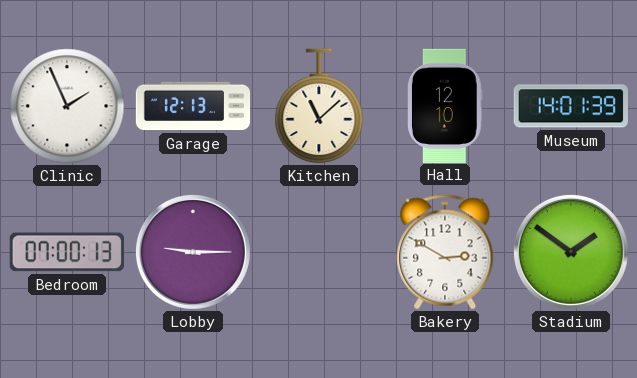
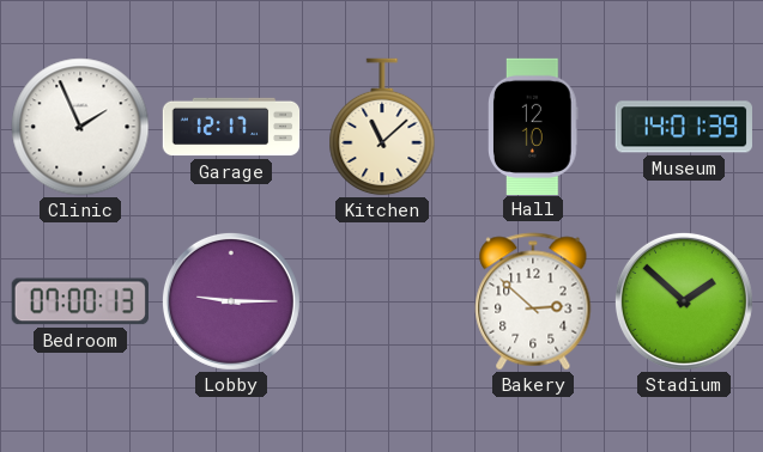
Garage: 12:13 -> 12:17
Bakery: 2:50 -> 2:52
Stadium: 1:51 -> 1:52
